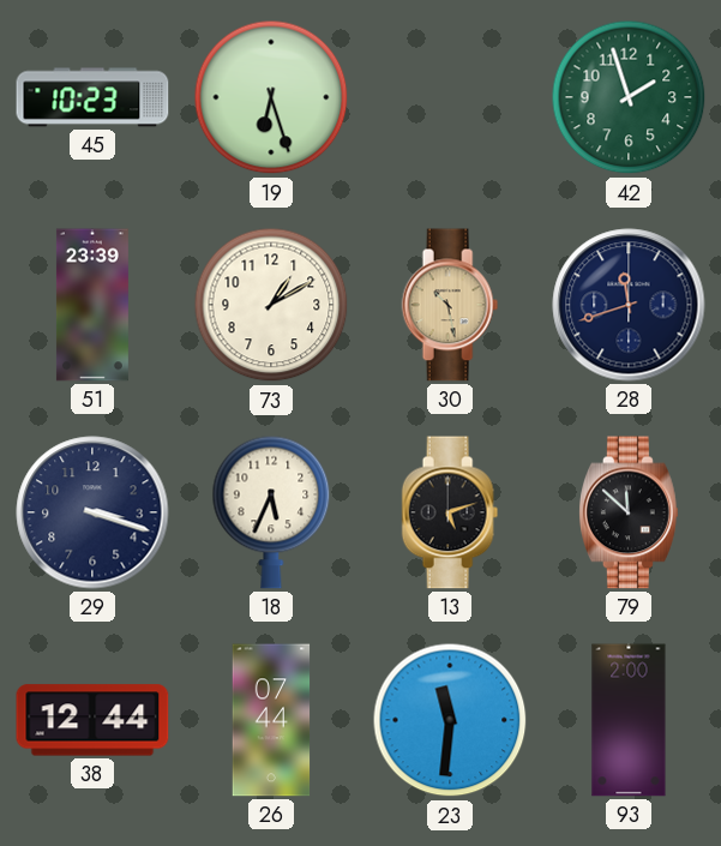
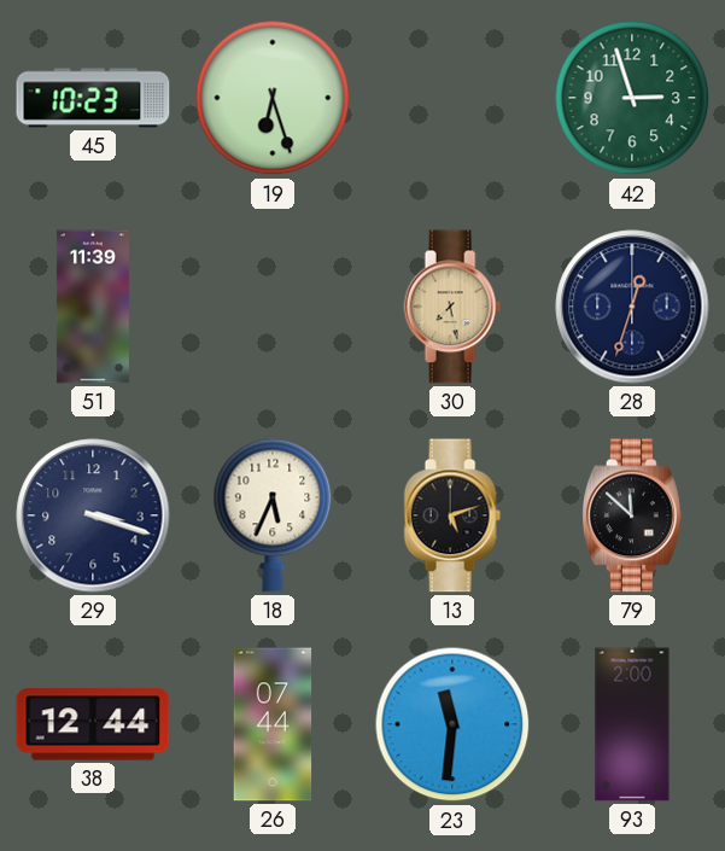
42: 1:57 -> 2:57
51: 23:39 -> 11:39
73: 1:10 -> none
30: 10:28 -> 7:28
28: 11:42 -> 12:33
